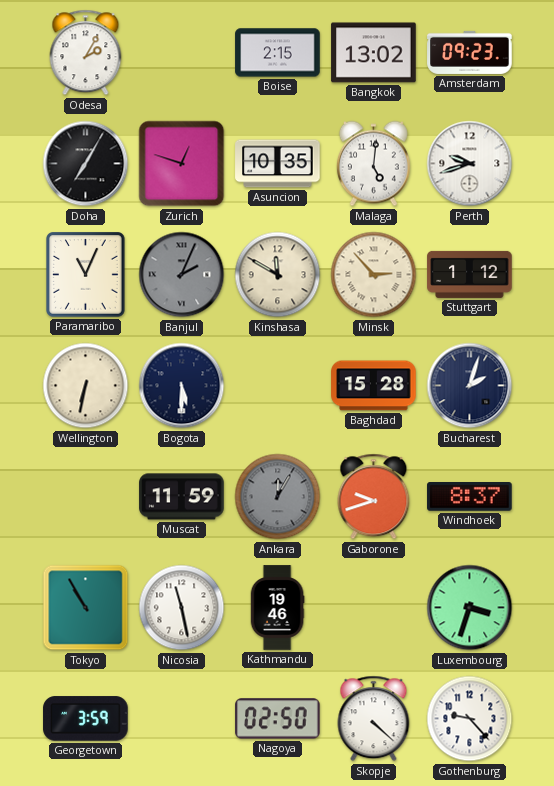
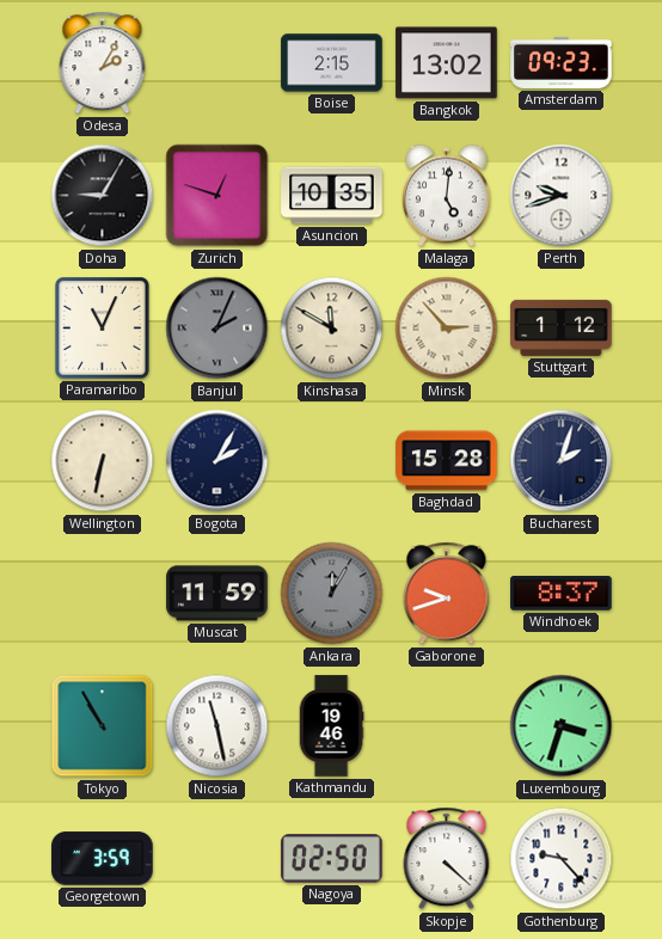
Doha: 7:05 -> 9:05
Bogota: 5:30 -> 2:05
